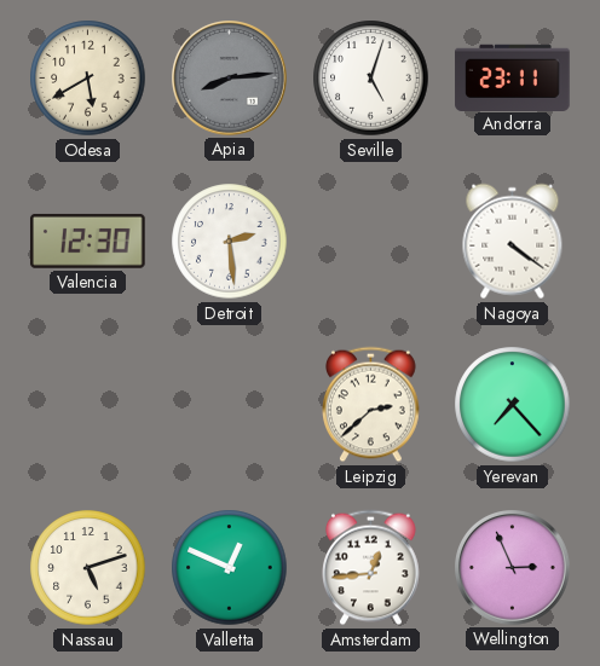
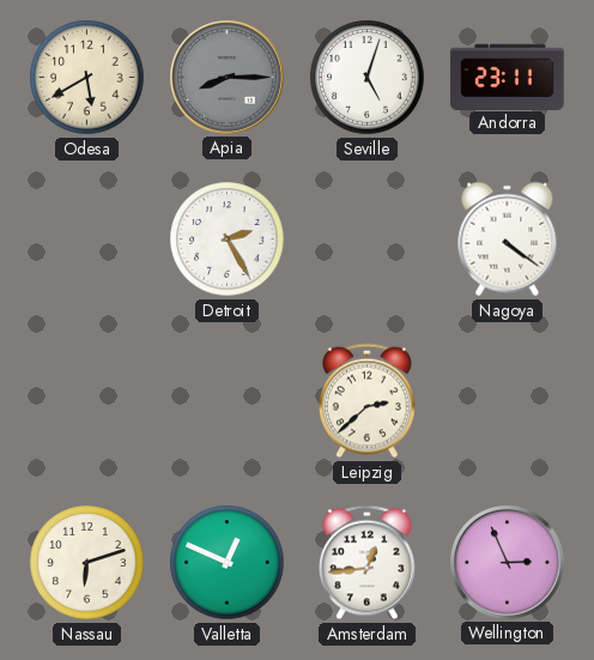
Apia: 8:14 -> 8:15
Valencia: 12:30 -> none
Detroit: 2:29 -> 2:25
Yerevan: 7:23 -> none
Nassau: 5:12 -> 6:12
